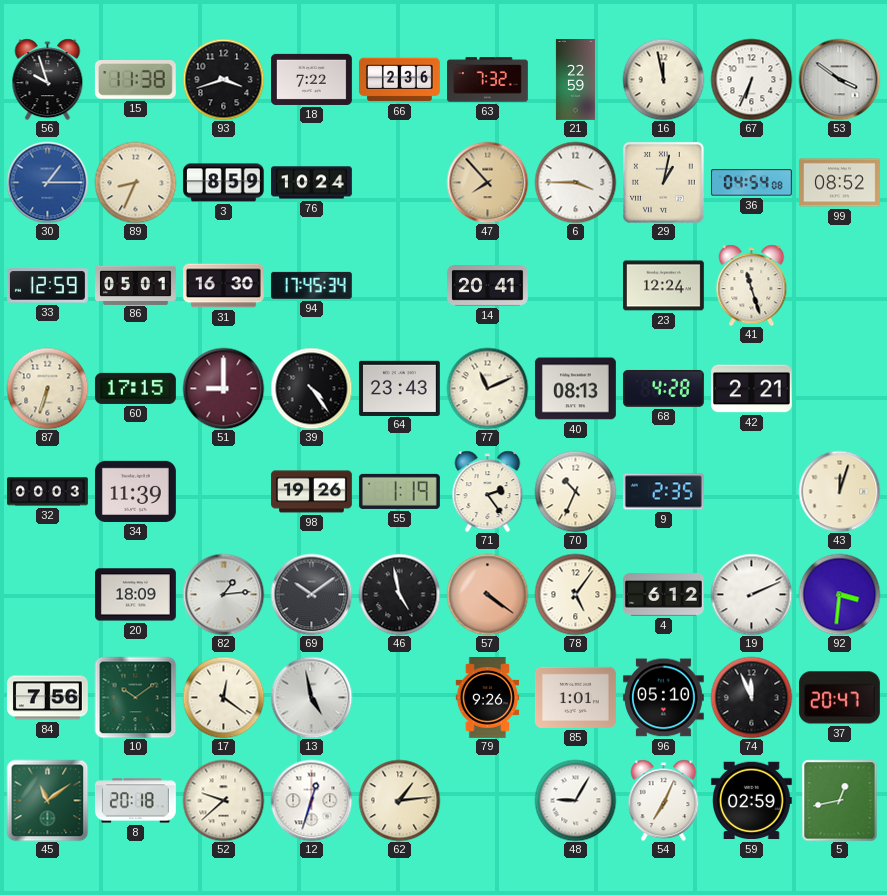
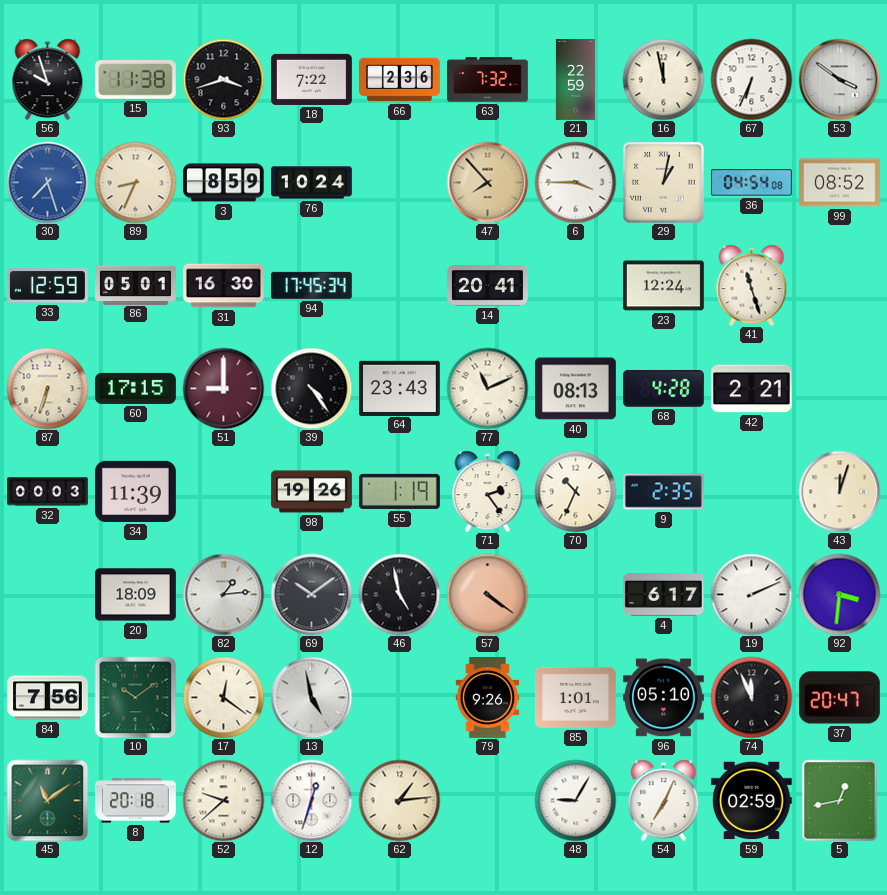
30: 1:15 -> 7:27
78: 5:06 -> none
4: 6:12 -> 6:17
